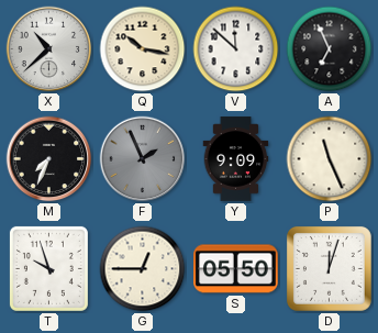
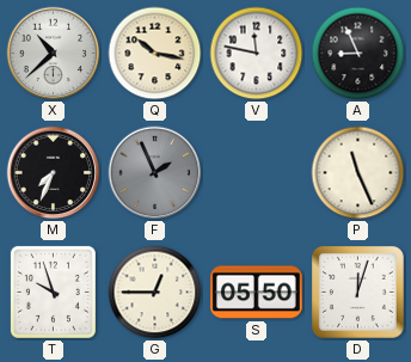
V: 11:52 -> 11:47
A: 6:56 -> 8:56
Y: 9:09 -> none
